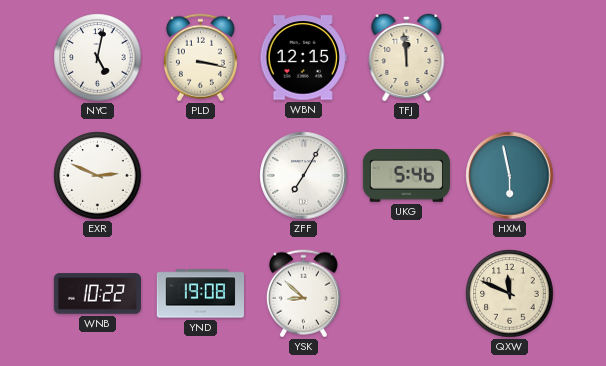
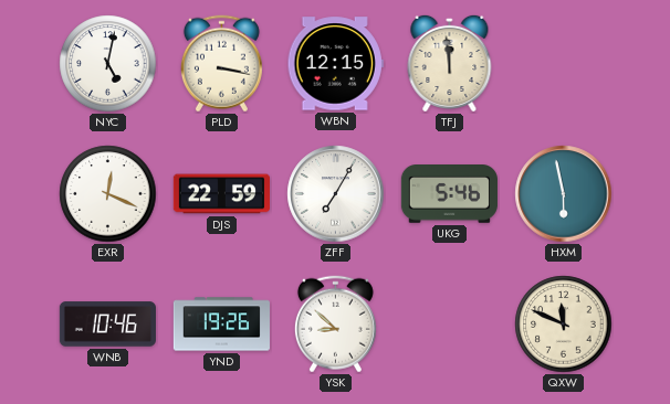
EXR: 2:49 -> 12:19
DJS: none -> 22:59
WNB: 10:22 -> 10:46
YND: 19:08 -> 19:26
